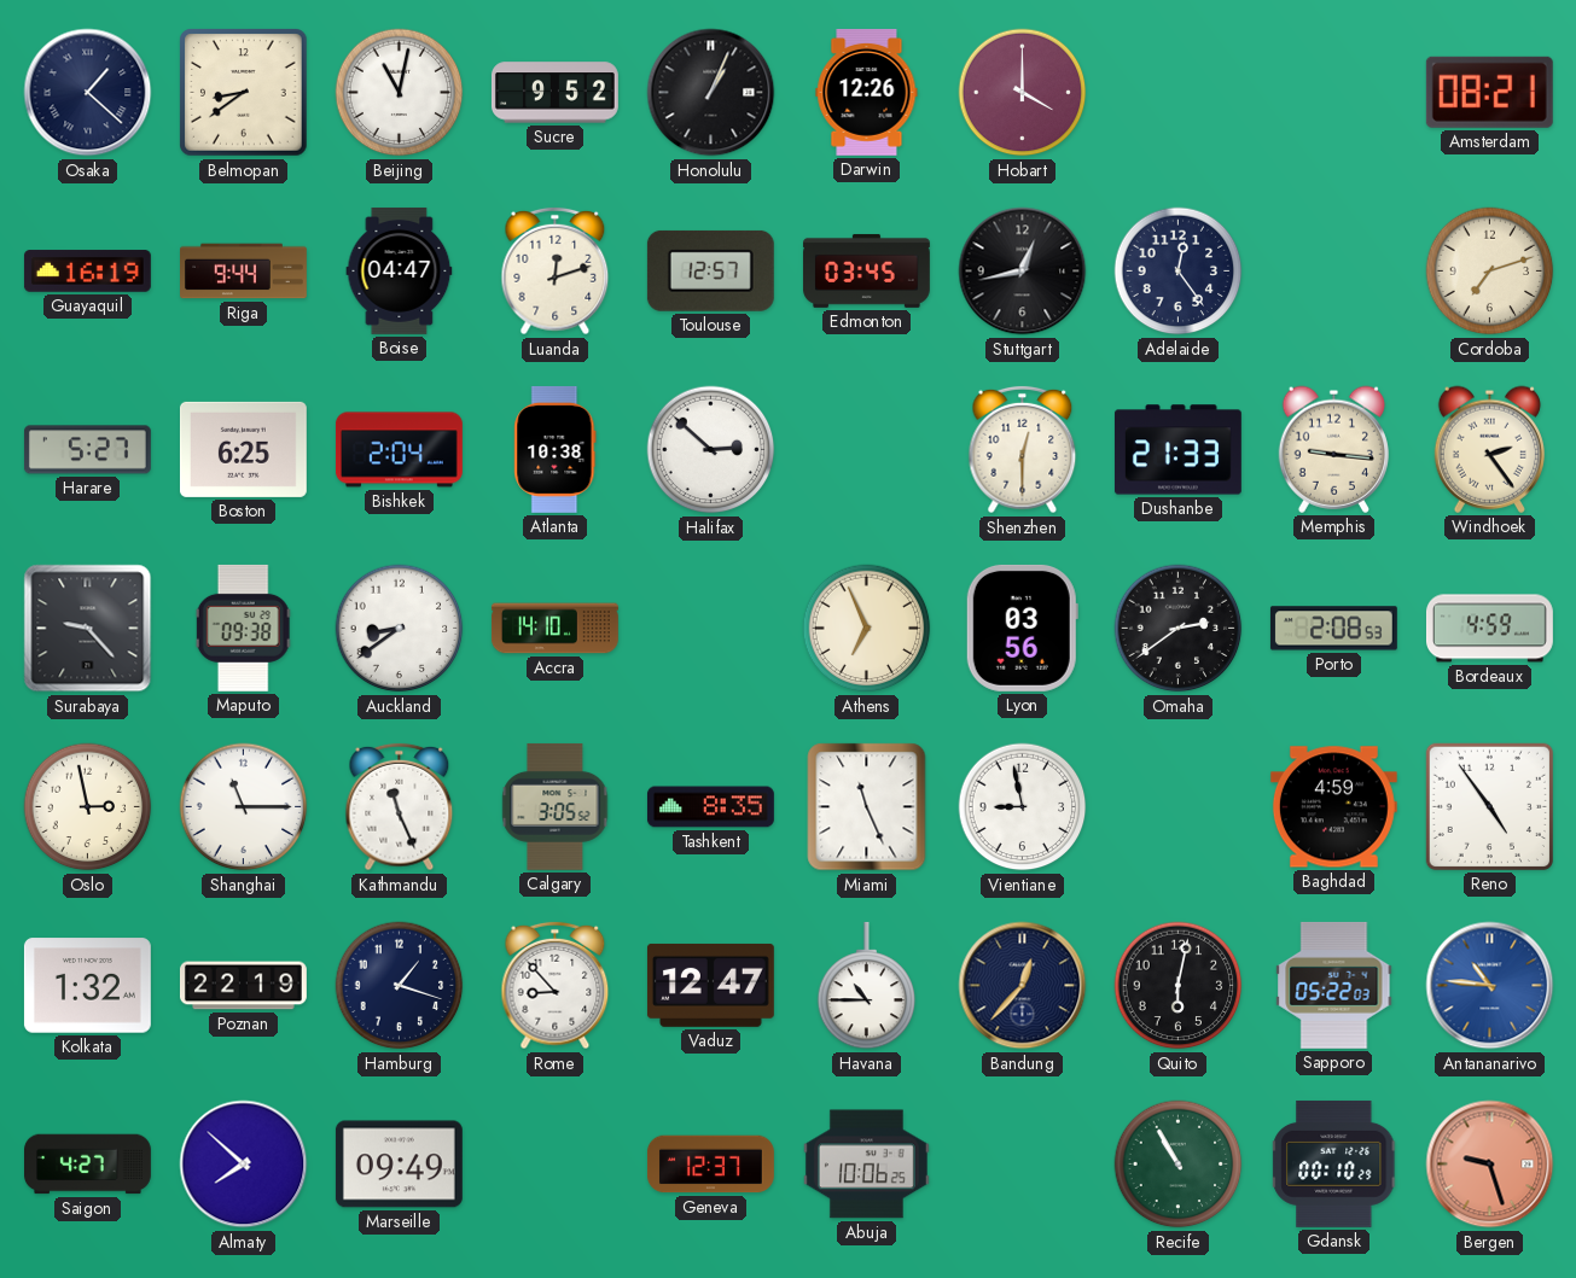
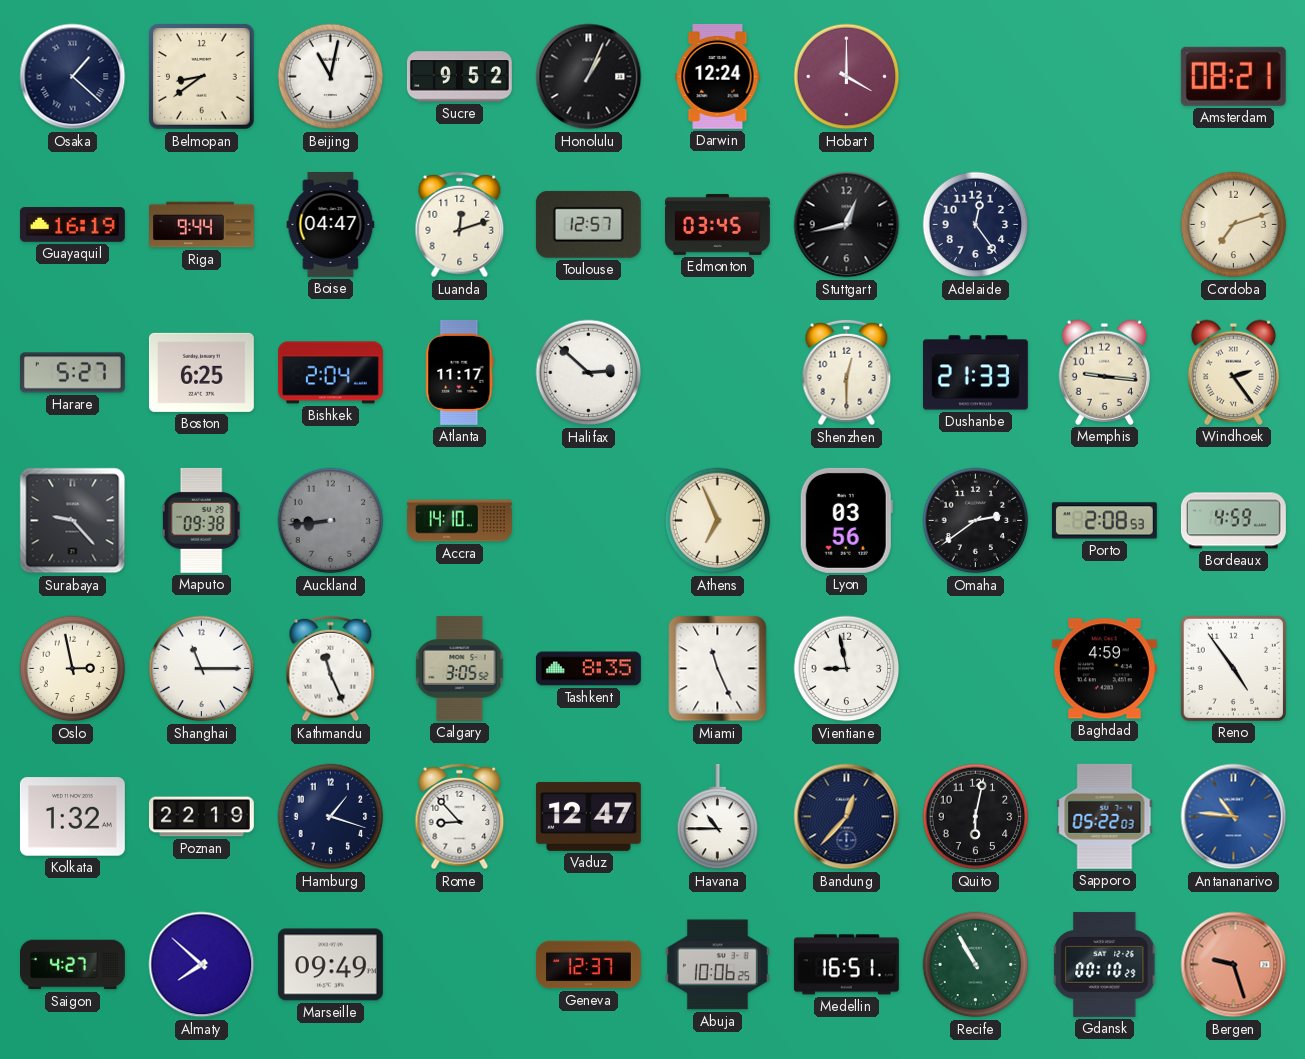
Darwin: 12:26 -> 12:24
Atlanta: 10:38 -> 11:17
Auckland: 8:39 -> 8:44
Auckland dial: white -> grey
Medellin: none -> 16:51
